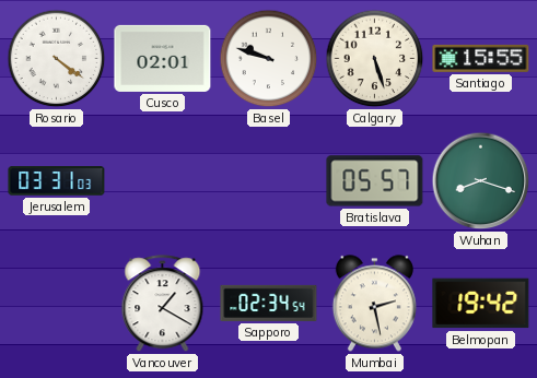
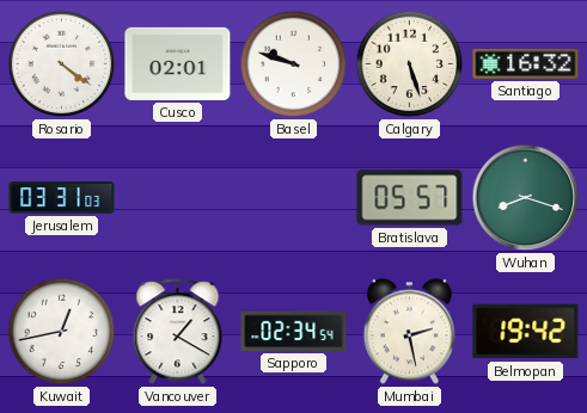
Santiago: 15:55 -> 16:32
Kuwait: none -> 12:43
